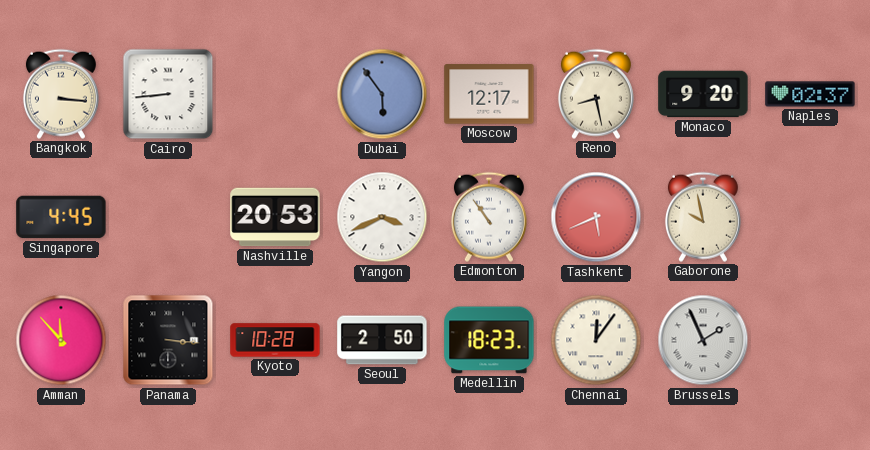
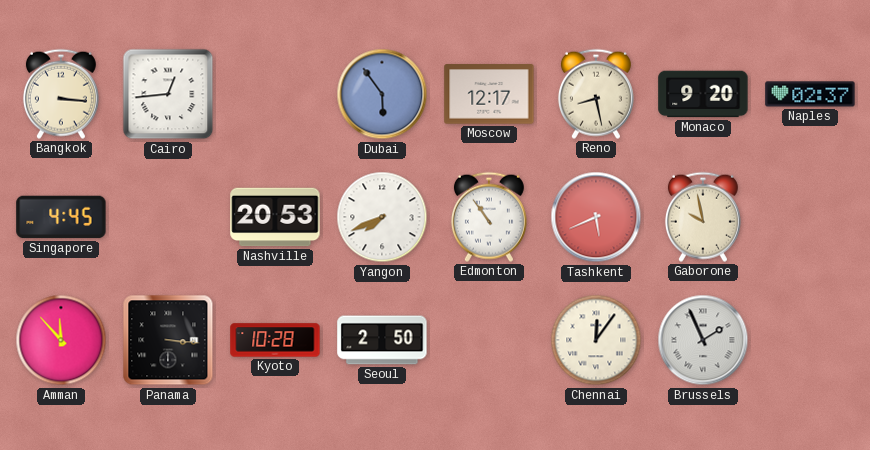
Cairo: 8:44 -> 12:44
Yangon: 3:41 -> 7:41
Medellin: 18:23 -> none
